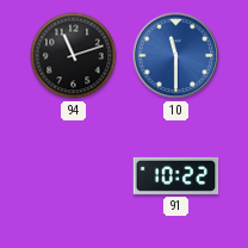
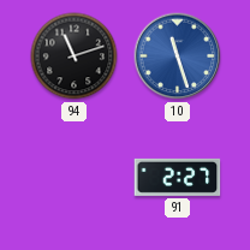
10: 11:30 -> 11:27
91: 10:22 -> 2:27
